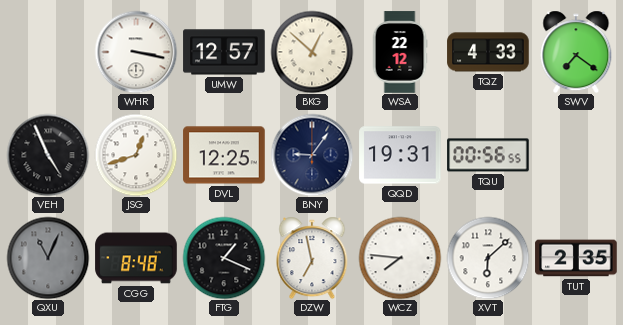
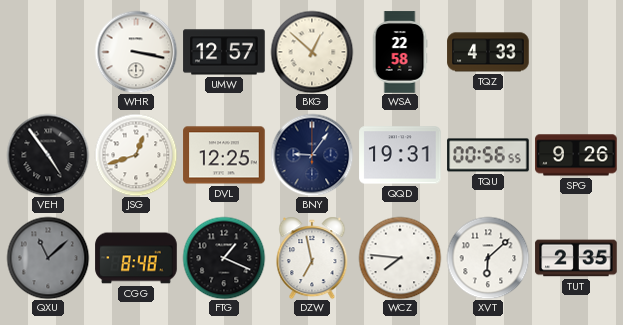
WSA: 22:12 -> 22:58
SWV: 7:21 -> none
VEH: 4:56 -> 4:54
SPG: none -> 9:26
QXU: 11:04 -> 11:08
